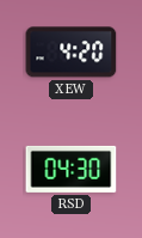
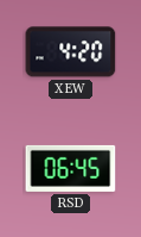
RSD: 04:30 -> 06:45
